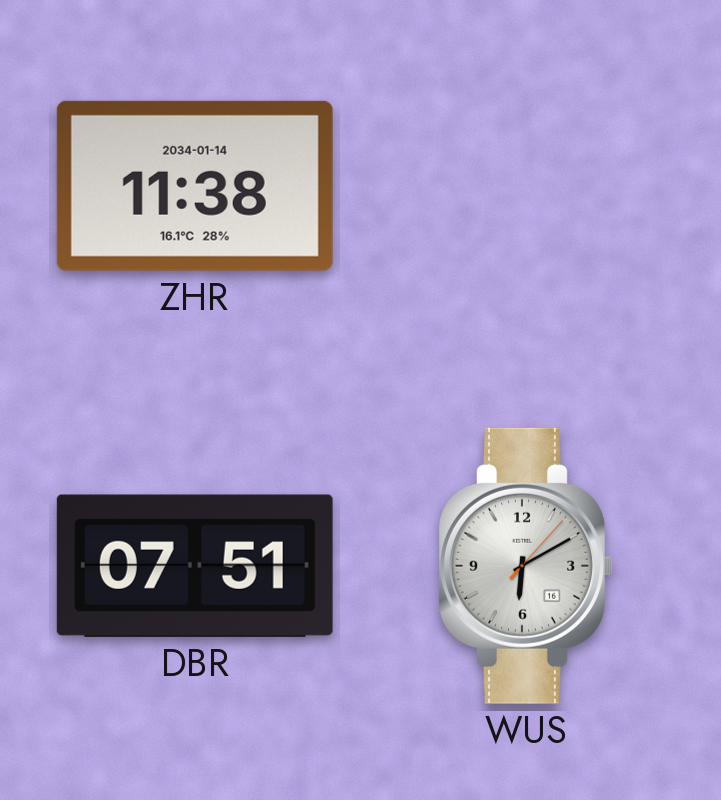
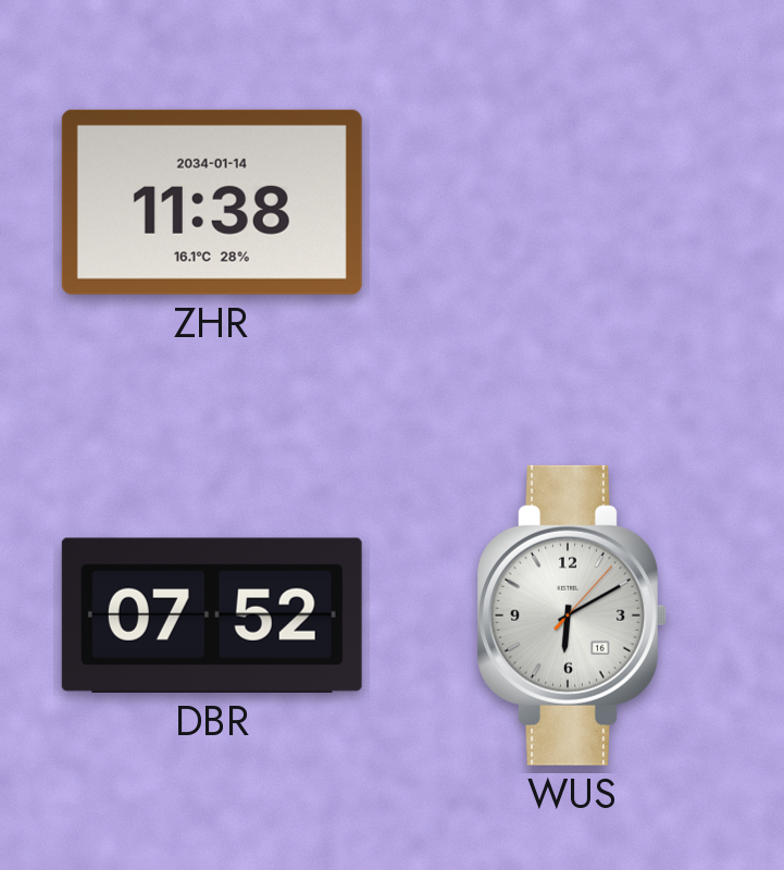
DBR: 07:51 -> 07:52
